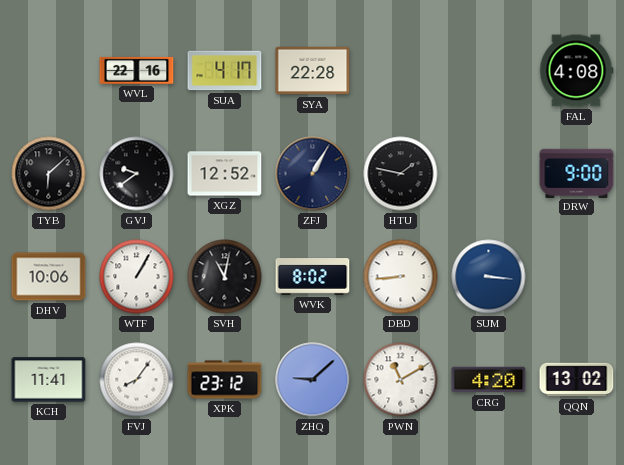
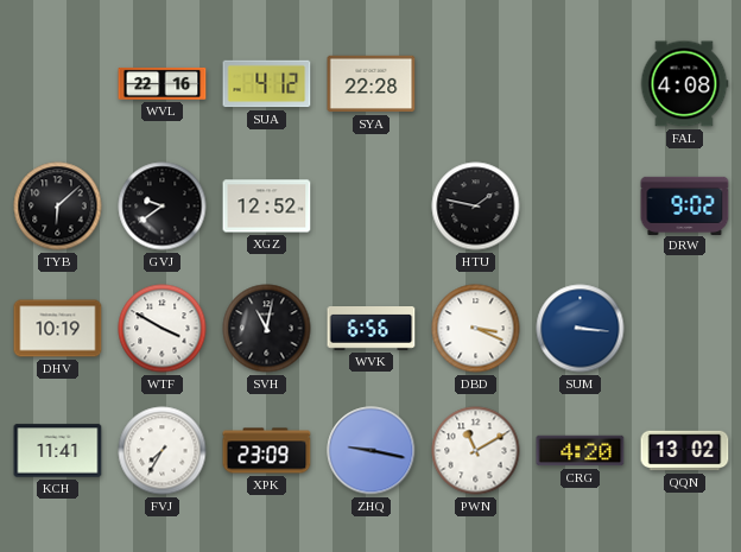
SUA: 4:17 -> 4:12
ZFJ: 1:05 -> none
DRW: 9:00 -> 9:02
DHV: 10:06 -> 10:19
WTF: 1:05 -> 3:50
WVK: 8:02 -> 6:56
DBD: 8:44 -> 3:19
FVJ: 8:06 -> 7:35
XPK: 23:12 -> 23:09
ZHQ: 9:08 -> 9:17
